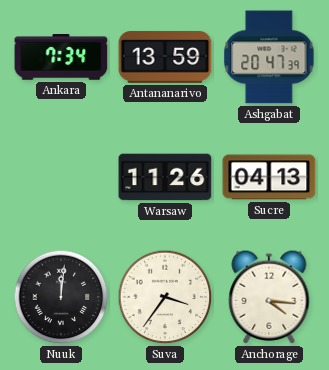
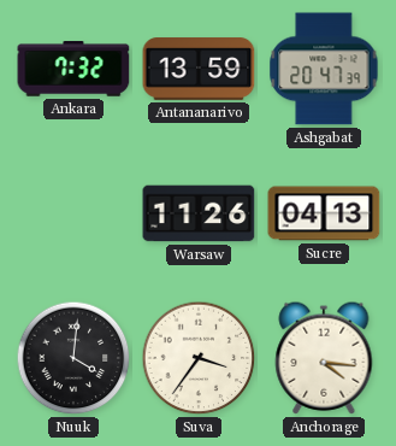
Ankara: 7:34 -> 7:32
Nuuk: 12:01 -> 4:01
